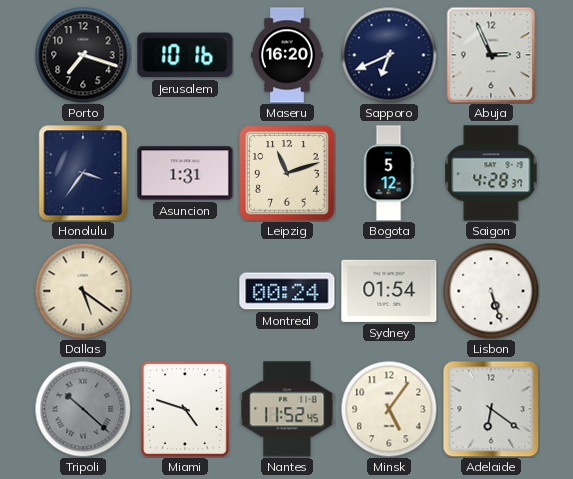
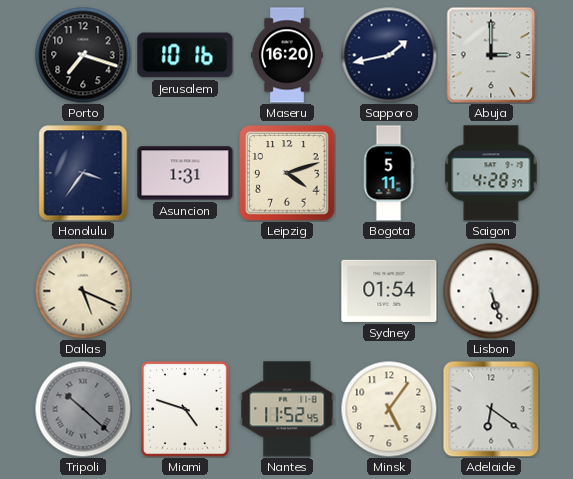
Sapporo: 6:41 -> 1:43
Abuja: 2:56 -> 3:00
Leipzig: 11:12 -> 4:12
Bogota: 5:12 -> 5:11
Dallas: 5:21 -> 5:19
Montreal: 00:24 -> none
